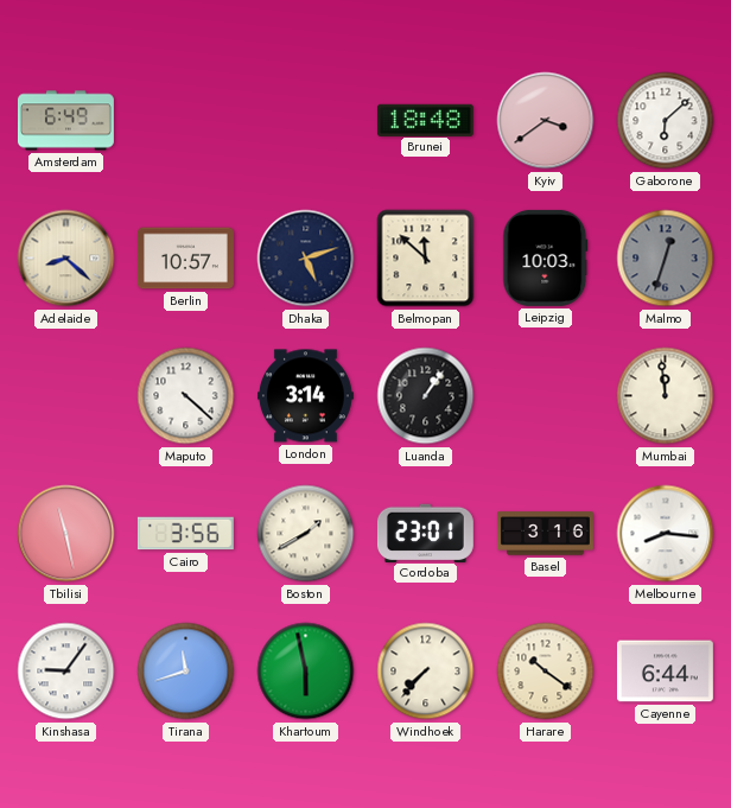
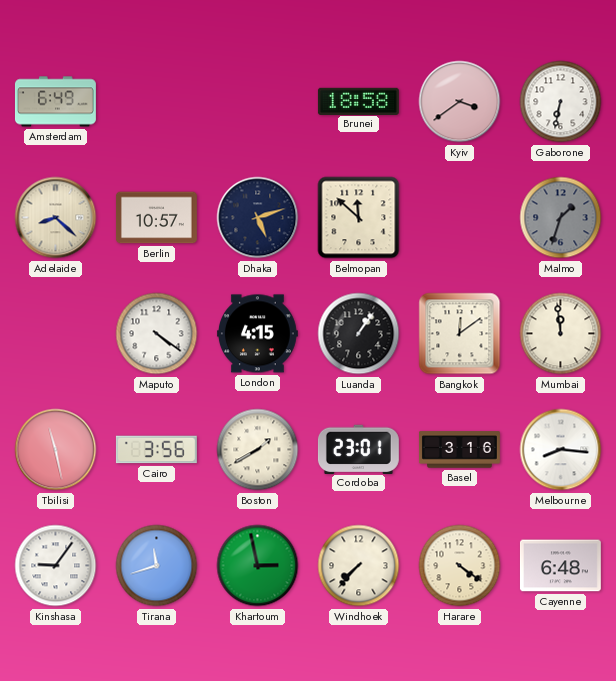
Brunei: 18:48 -> 18:58
Gaborone: 6:08 -> 6:32
Leipzig: 10:03 -> none
Malmo: 12:33 -> 1:33
Maputo: 4:22 -> 4:21
London: 3:14 -> 4:15
Bangkok: none -> 12:09
Khartoum: 5:58 -> 2:58
Harare: 10:21 -> 4:21
Cayenne: 6:44 -> 6:48
